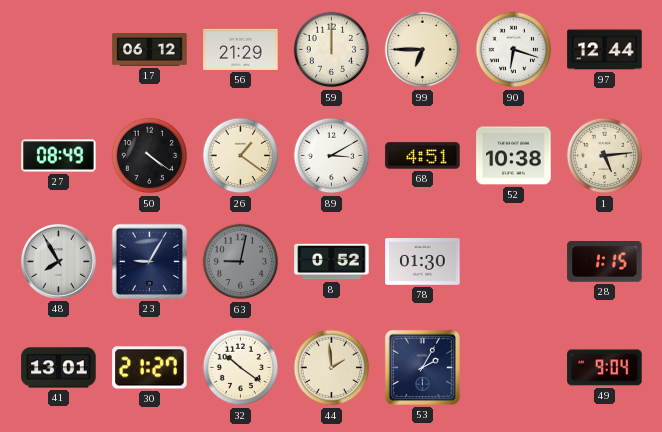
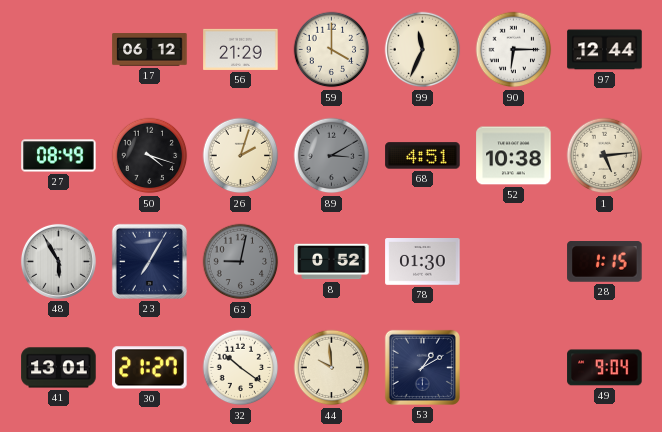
59: 12:00 -> 4:00
99: 6:45 -> 11:34
90: 6:18 -> 6:15
50: 4:21 -> 4:18
26: 1:21 -> 2:03
89 dial: white -> grey
48: 7:55 -> 5:55
23: 9:05 -> 7:05
44: 1:59 -> 9:59
53: 2:05 -> 1:10
